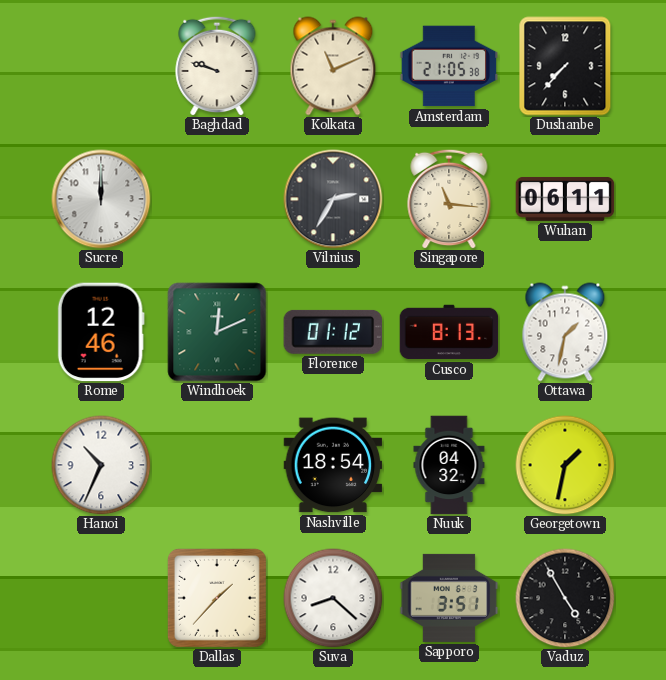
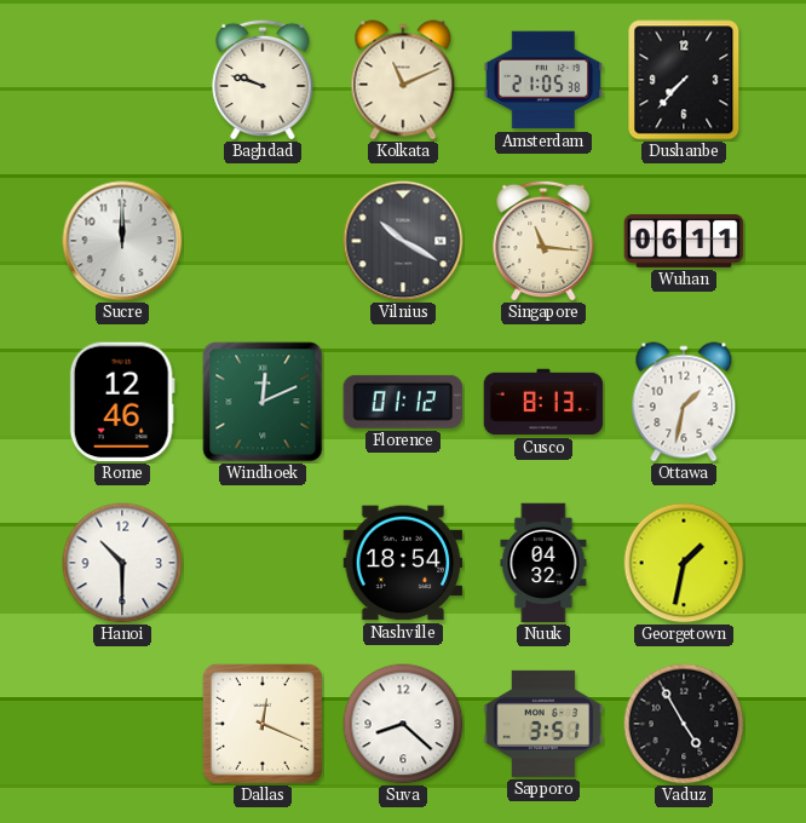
Vilnius: 2:35 -> 10:20
Hanoi: 10:34 -> 10:30
Dallas: 1:37 -> 12:19
